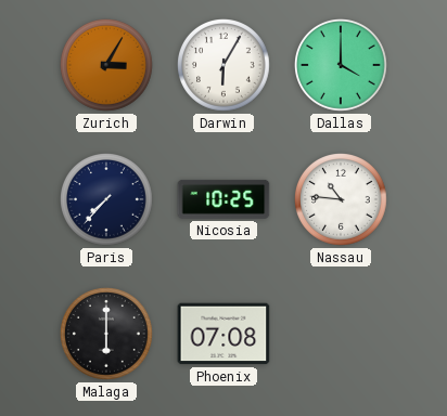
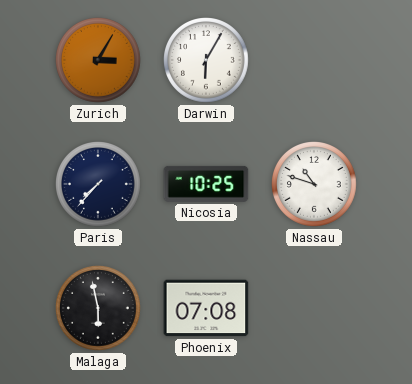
Dallas: 4:00 -> none
Nassau: 10:46 -> 10:48
Malaga: 6:00 -> 5:58
